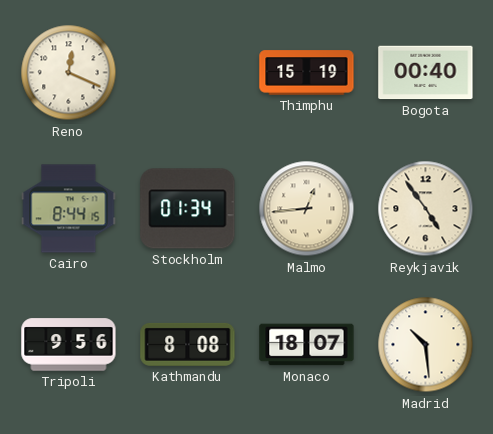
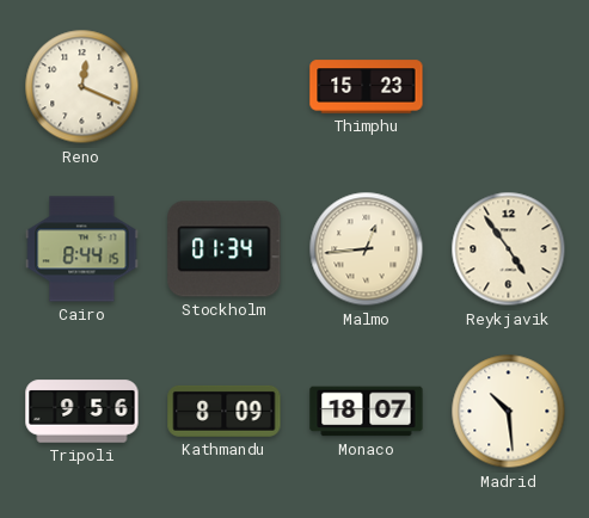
Thimphu: 15:19 -> 15:23
Bogota: 00:40 -> none
Kathmandu: 8:08 -> 8:09
